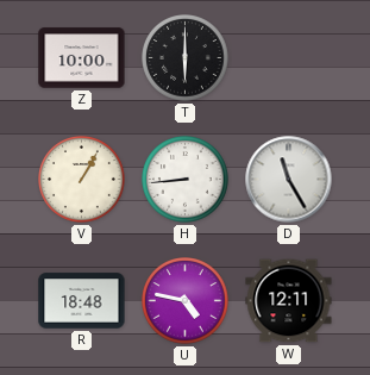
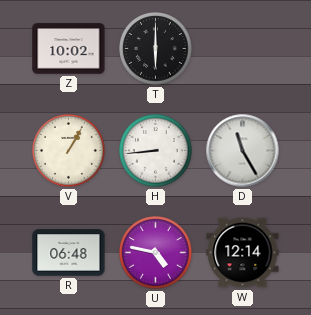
Z: 10:00 -> 10:02
R: 18:48 -> 06:48
W: 12:11 -> 12:14
